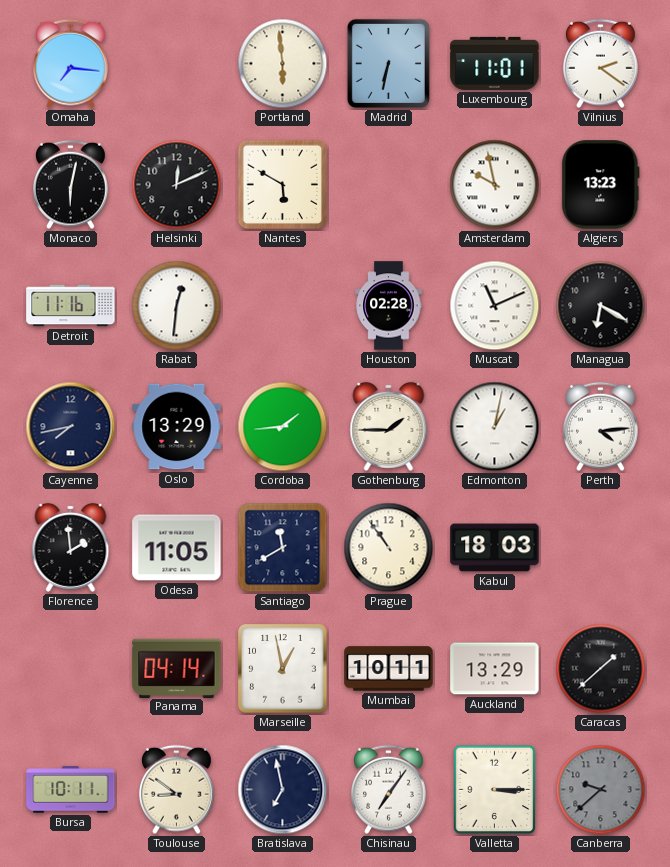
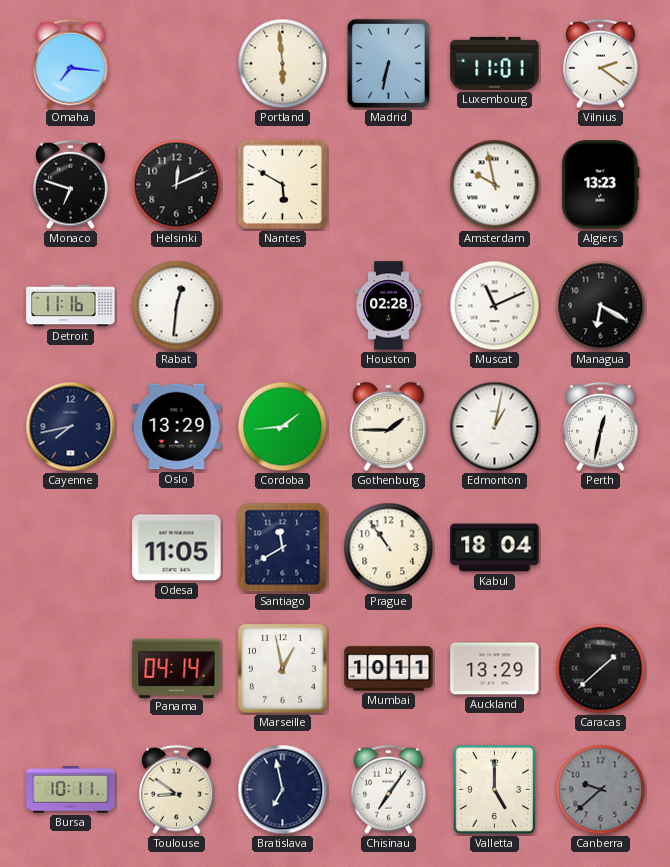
Monaco: 6:02 -> 6:48
Perth: 4:14 -> 12:32
Florence: 1:59 -> none
Kabul: 18:03 -> 18:04
Valletta: 3:15 -> 5:00
